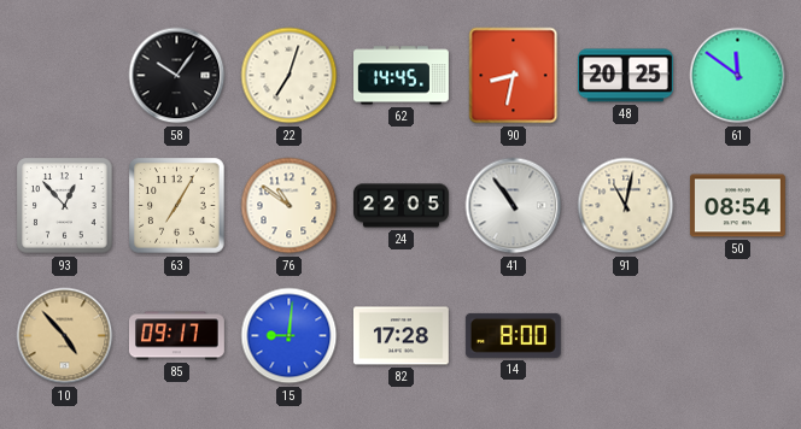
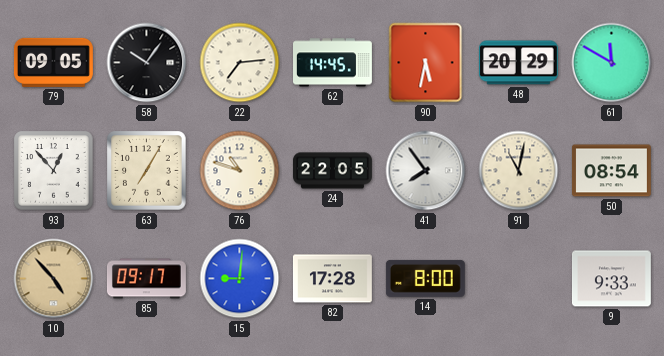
79: none -> 09:05
22: 7:03 -> 7:14
90: 8:32 -> 5:32
48: 20:25 -> 20:29
61: 11:51 -> 11:50
76: 10:51 -> 10:48
41: 10:54 -> 7:54
9: none -> 9:33
